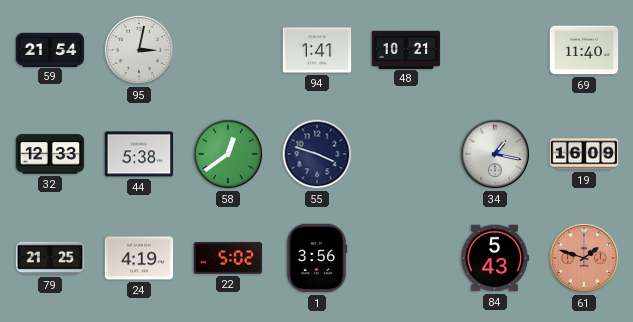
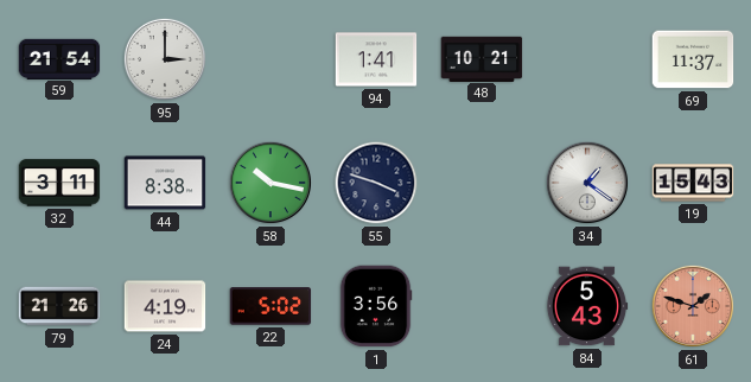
95: 3:02 -> 3:00
69: 11:40 -> 11:37
32: 12:33 -> 3:11
44: 5:38 -> 8:38
58: 12:39 -> 10:17
34: 1:17 -> 1:21
19: 16:09 -> 15:43
79: 21:25 -> 21:26
